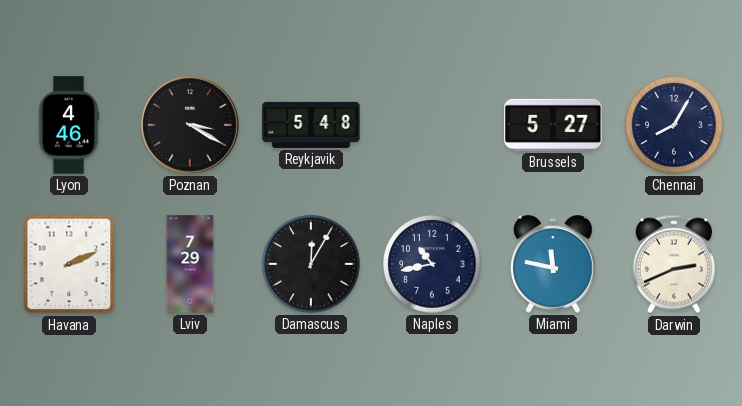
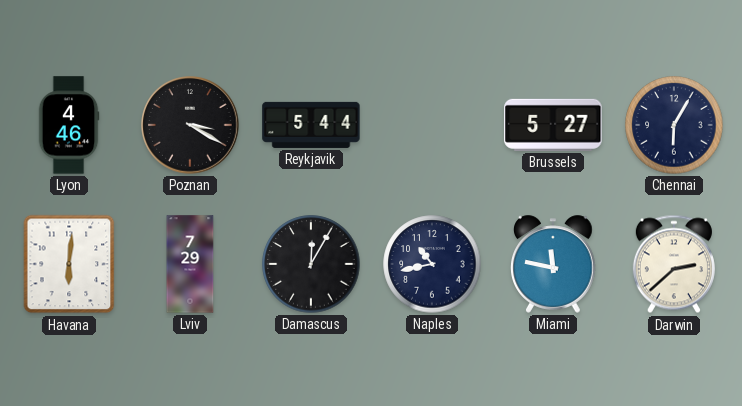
Reykjavik: 5:48 -> 5:44
Chennai: 8:05 -> 6:05
Havana: 2:11 -> 6:01
Darwin: 2:41 -> 2:38
